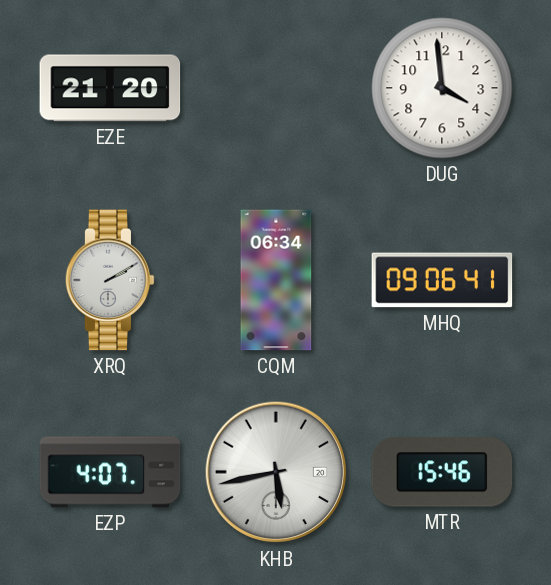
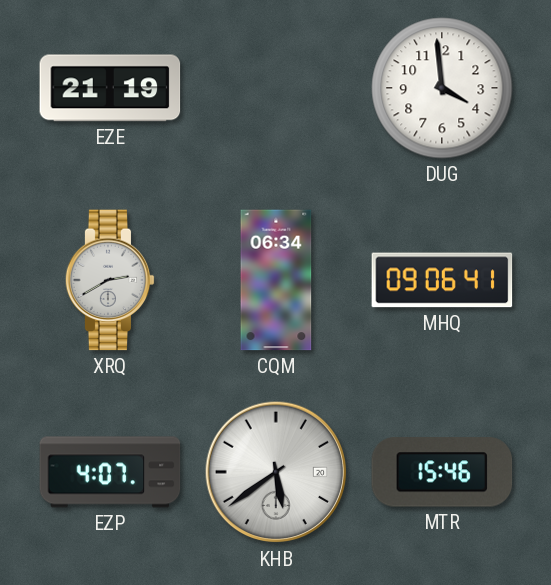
EZE: 21:20 -> 21:19
XRQ: 2:10 -> 2:40
KHB: 5:43 -> 5:39
